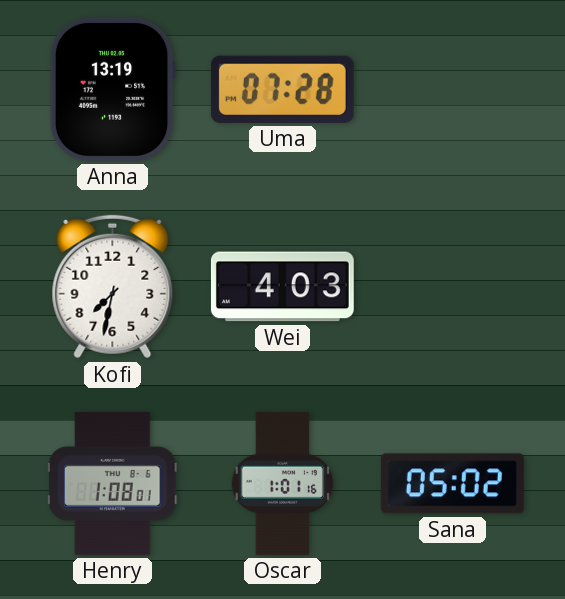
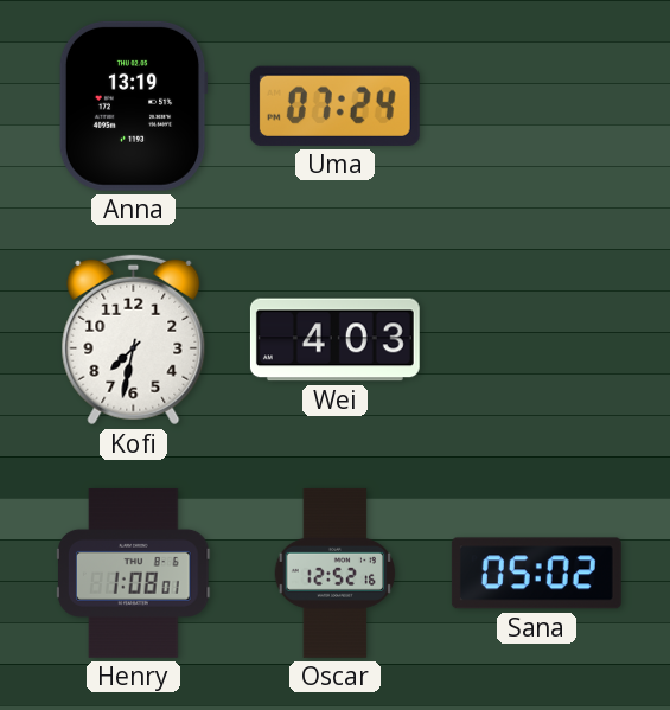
Uma: 07:28 -> 07:24
Oscar: 1:01 -> 12:52
